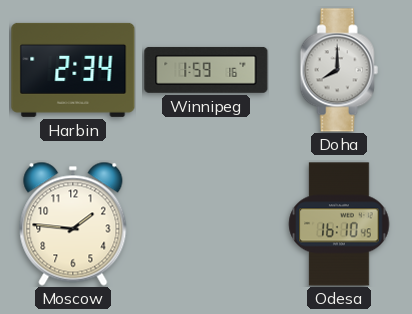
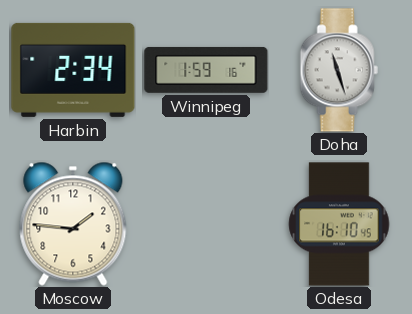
Doha: 8:00 -> 11:27
